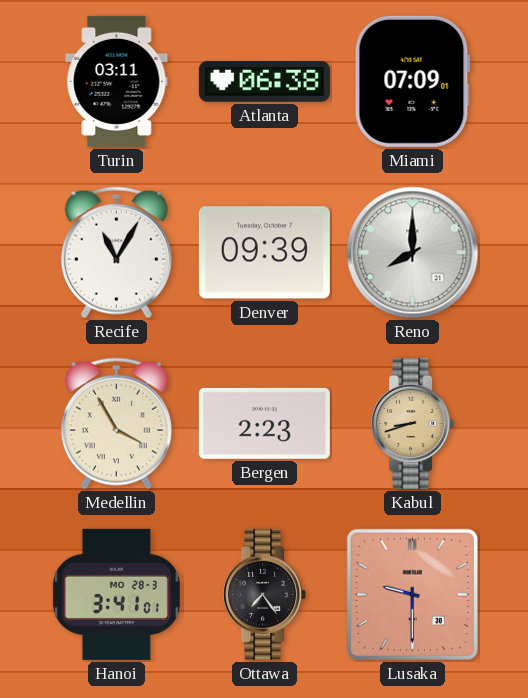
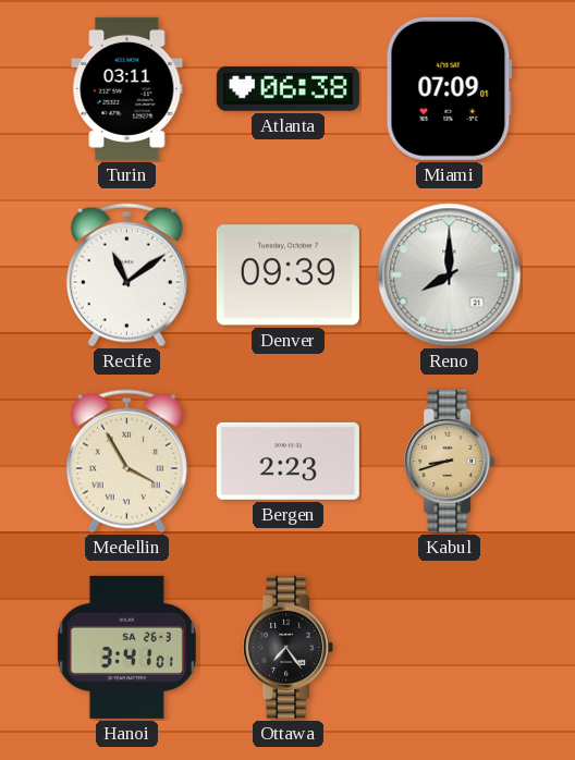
Recife: 11:05 -> 11:09
Hanoi date: MO 28-3 -> SA 26-3
Lusaka: 9:30 -> none
